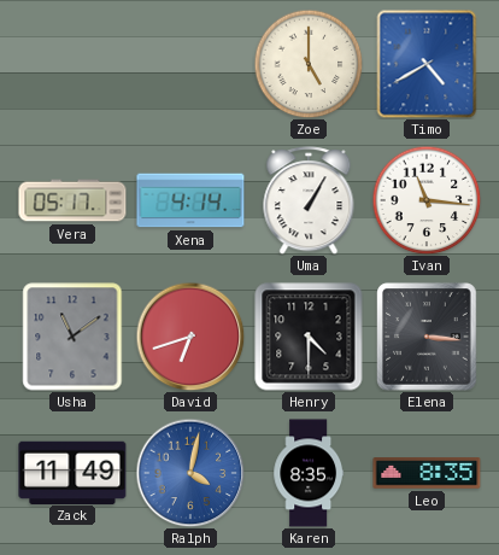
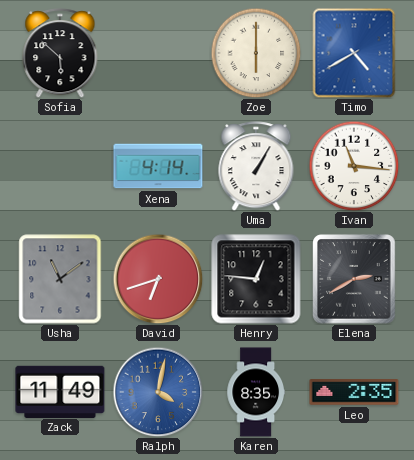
Sofia: none -> 5:52
Zoe: 5:00 -> 6:00
Vera: 05:17 -> none
Henry: 4:30 -> 12:46
Elena: 3:16 -> 2:40
Leo: 8:35 -> 2:35
